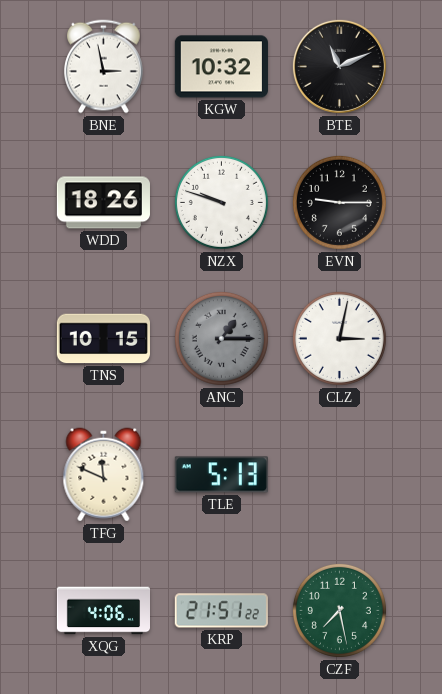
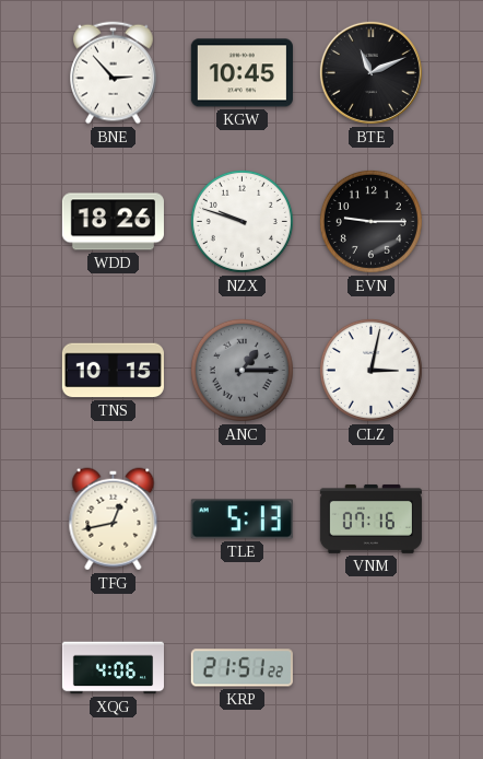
BNE: 2:58 -> 2:53
KGW: 10:32 -> 10:45
TFG: 11:49 -> 12:43
VNM: none -> 07:16
CZF: 7:28 -> none
